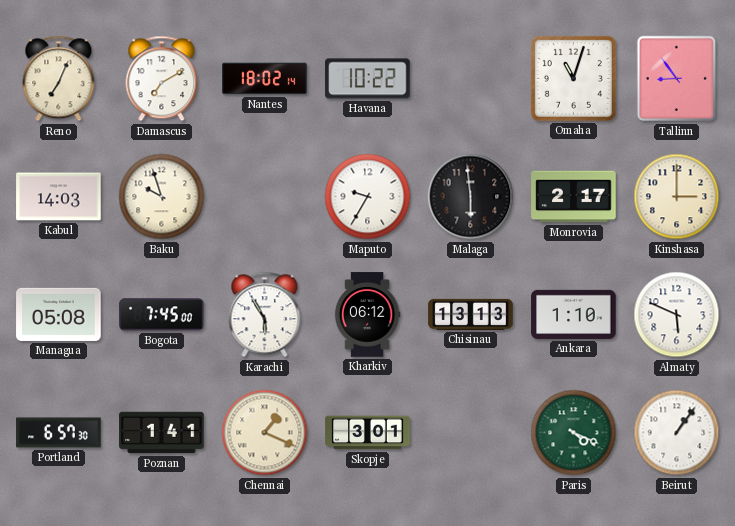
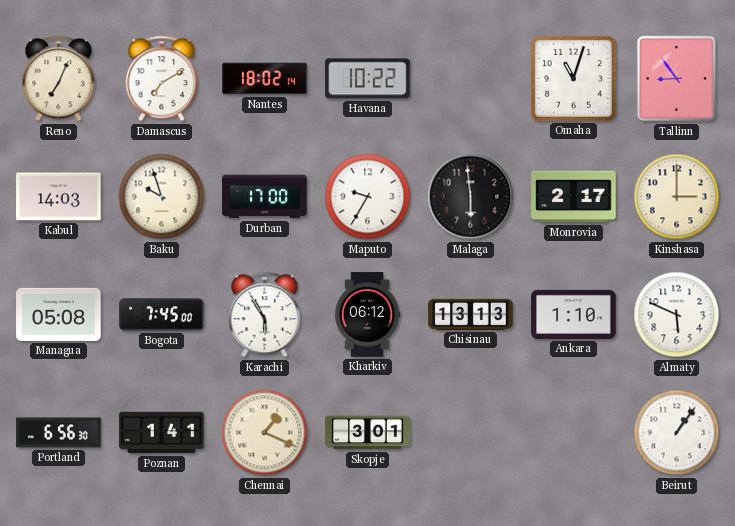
Durban: none -> 17:00
Portland: 6:57 -> 6:56
Paris: 4:19 -> none
